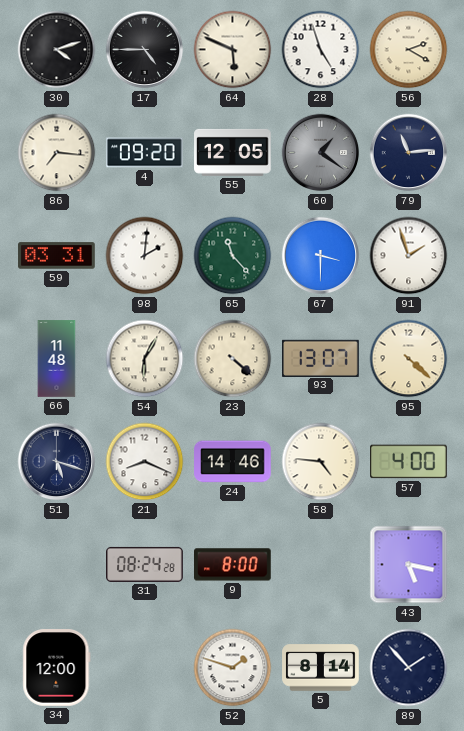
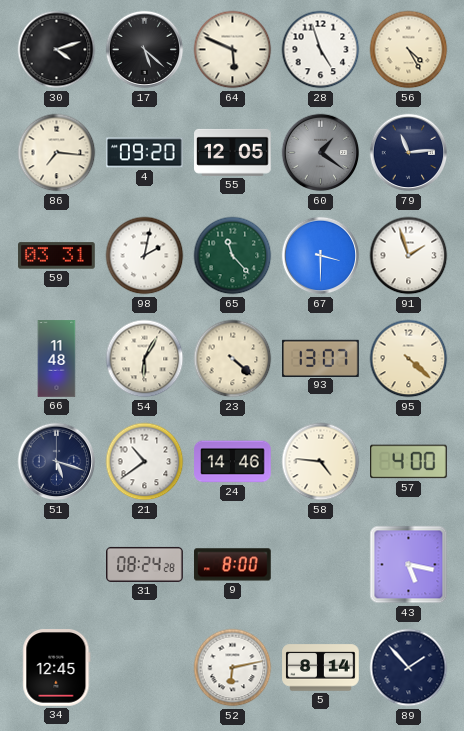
17: 4:45 -> 5:22
56: 2:20 -> 4:25
98: 2:01 -> 2:02
21: 8:19 -> 10:39
34: 12:00 -> 12:45
52: 1:48 -> 6:13
